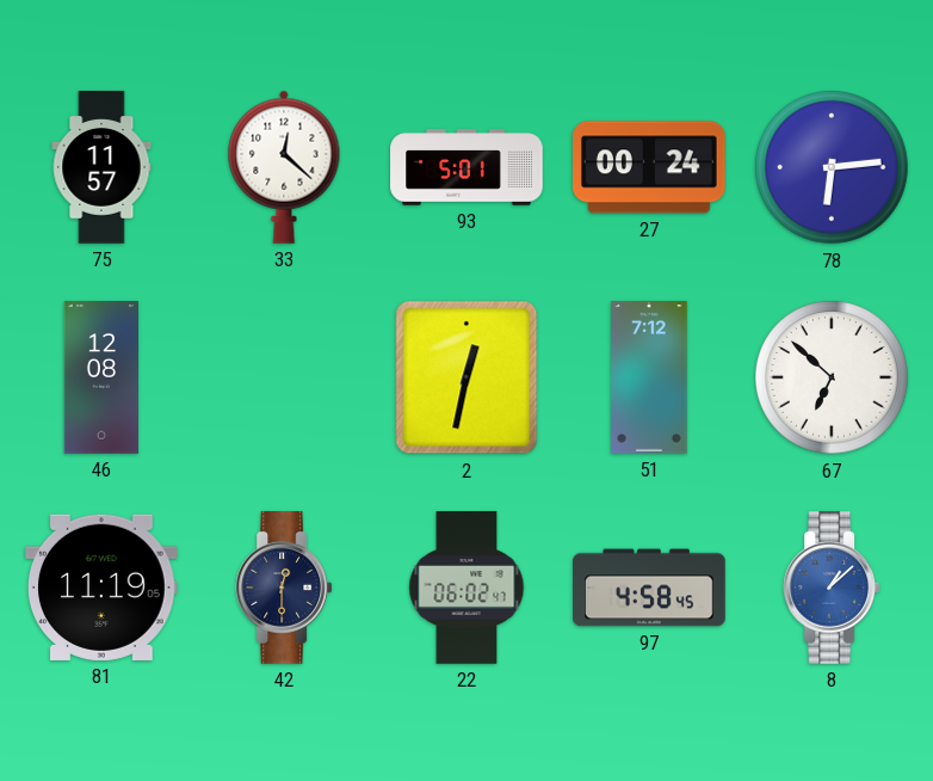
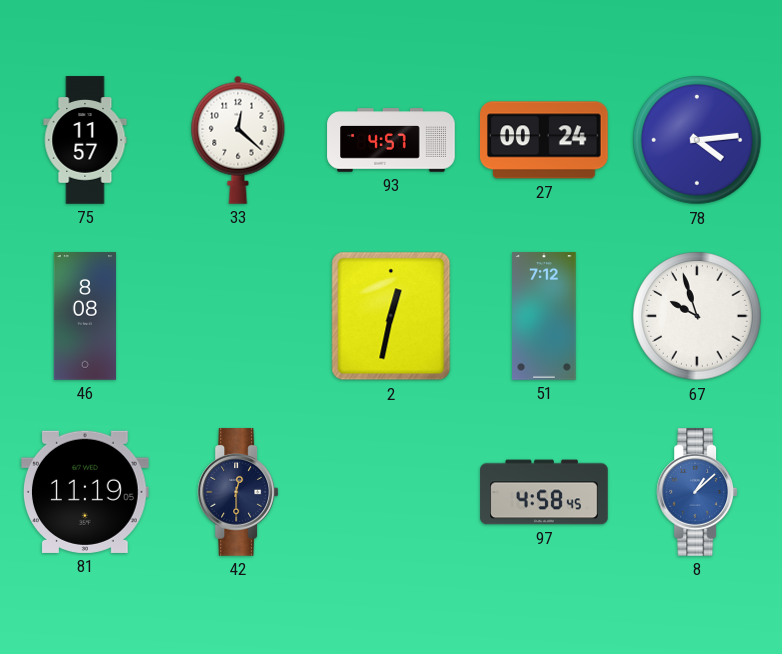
93: 5:01 -> 4:57
78: 6:14 -> 4:14
46: 12:08 -> 8:08
67: 6:52 -> 9:57
22: 06:02 -> none
